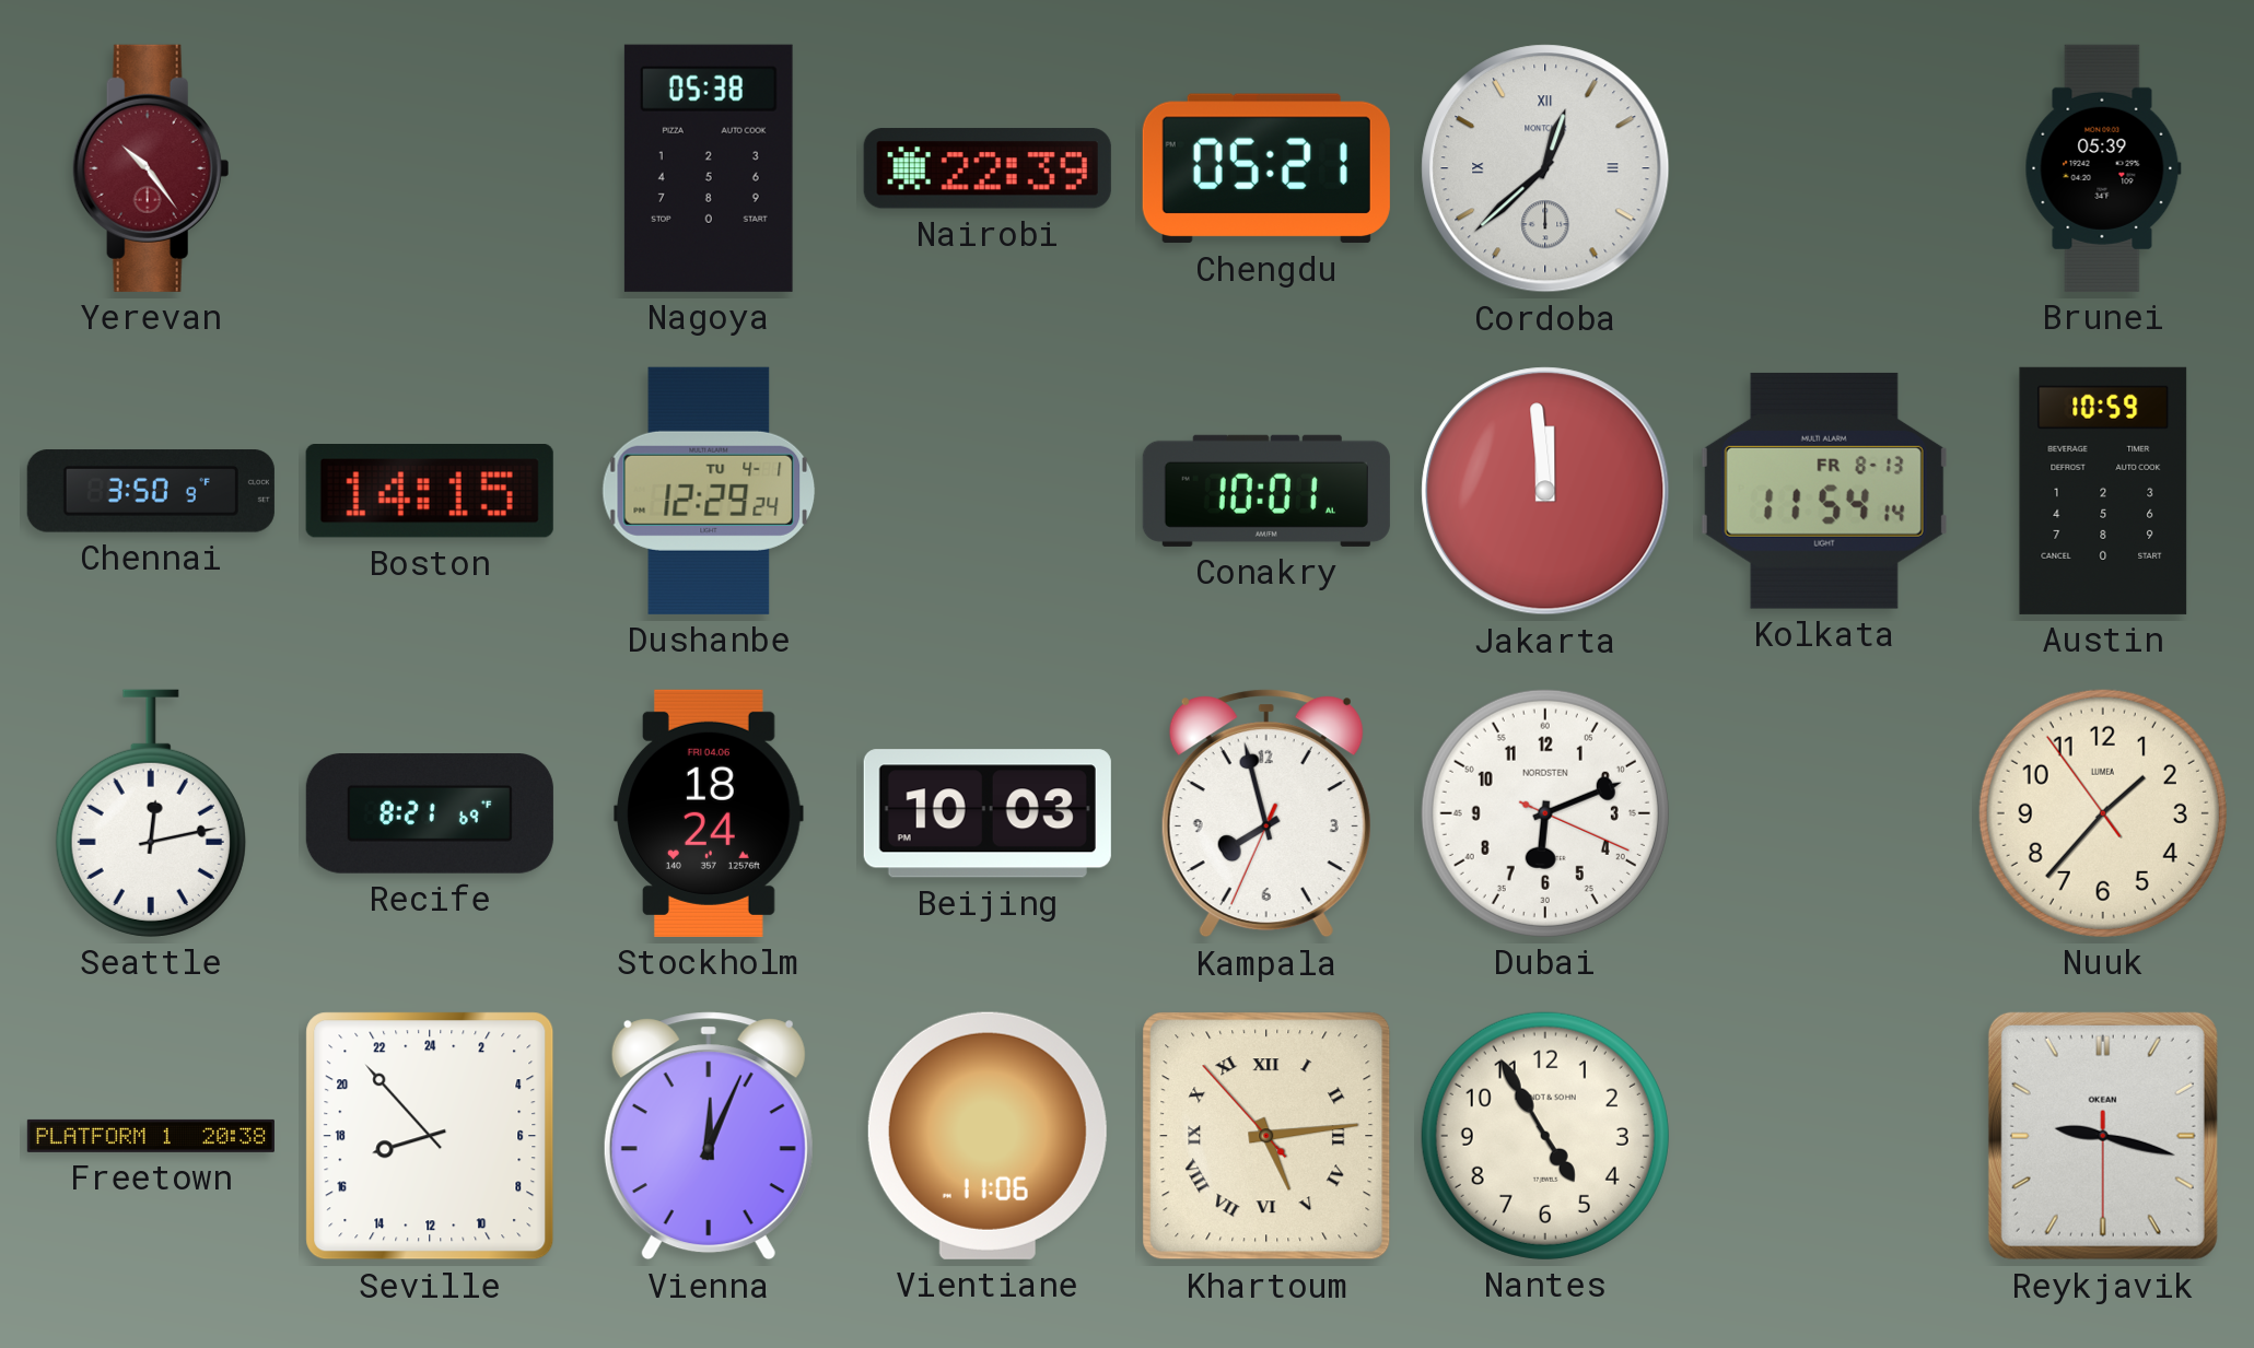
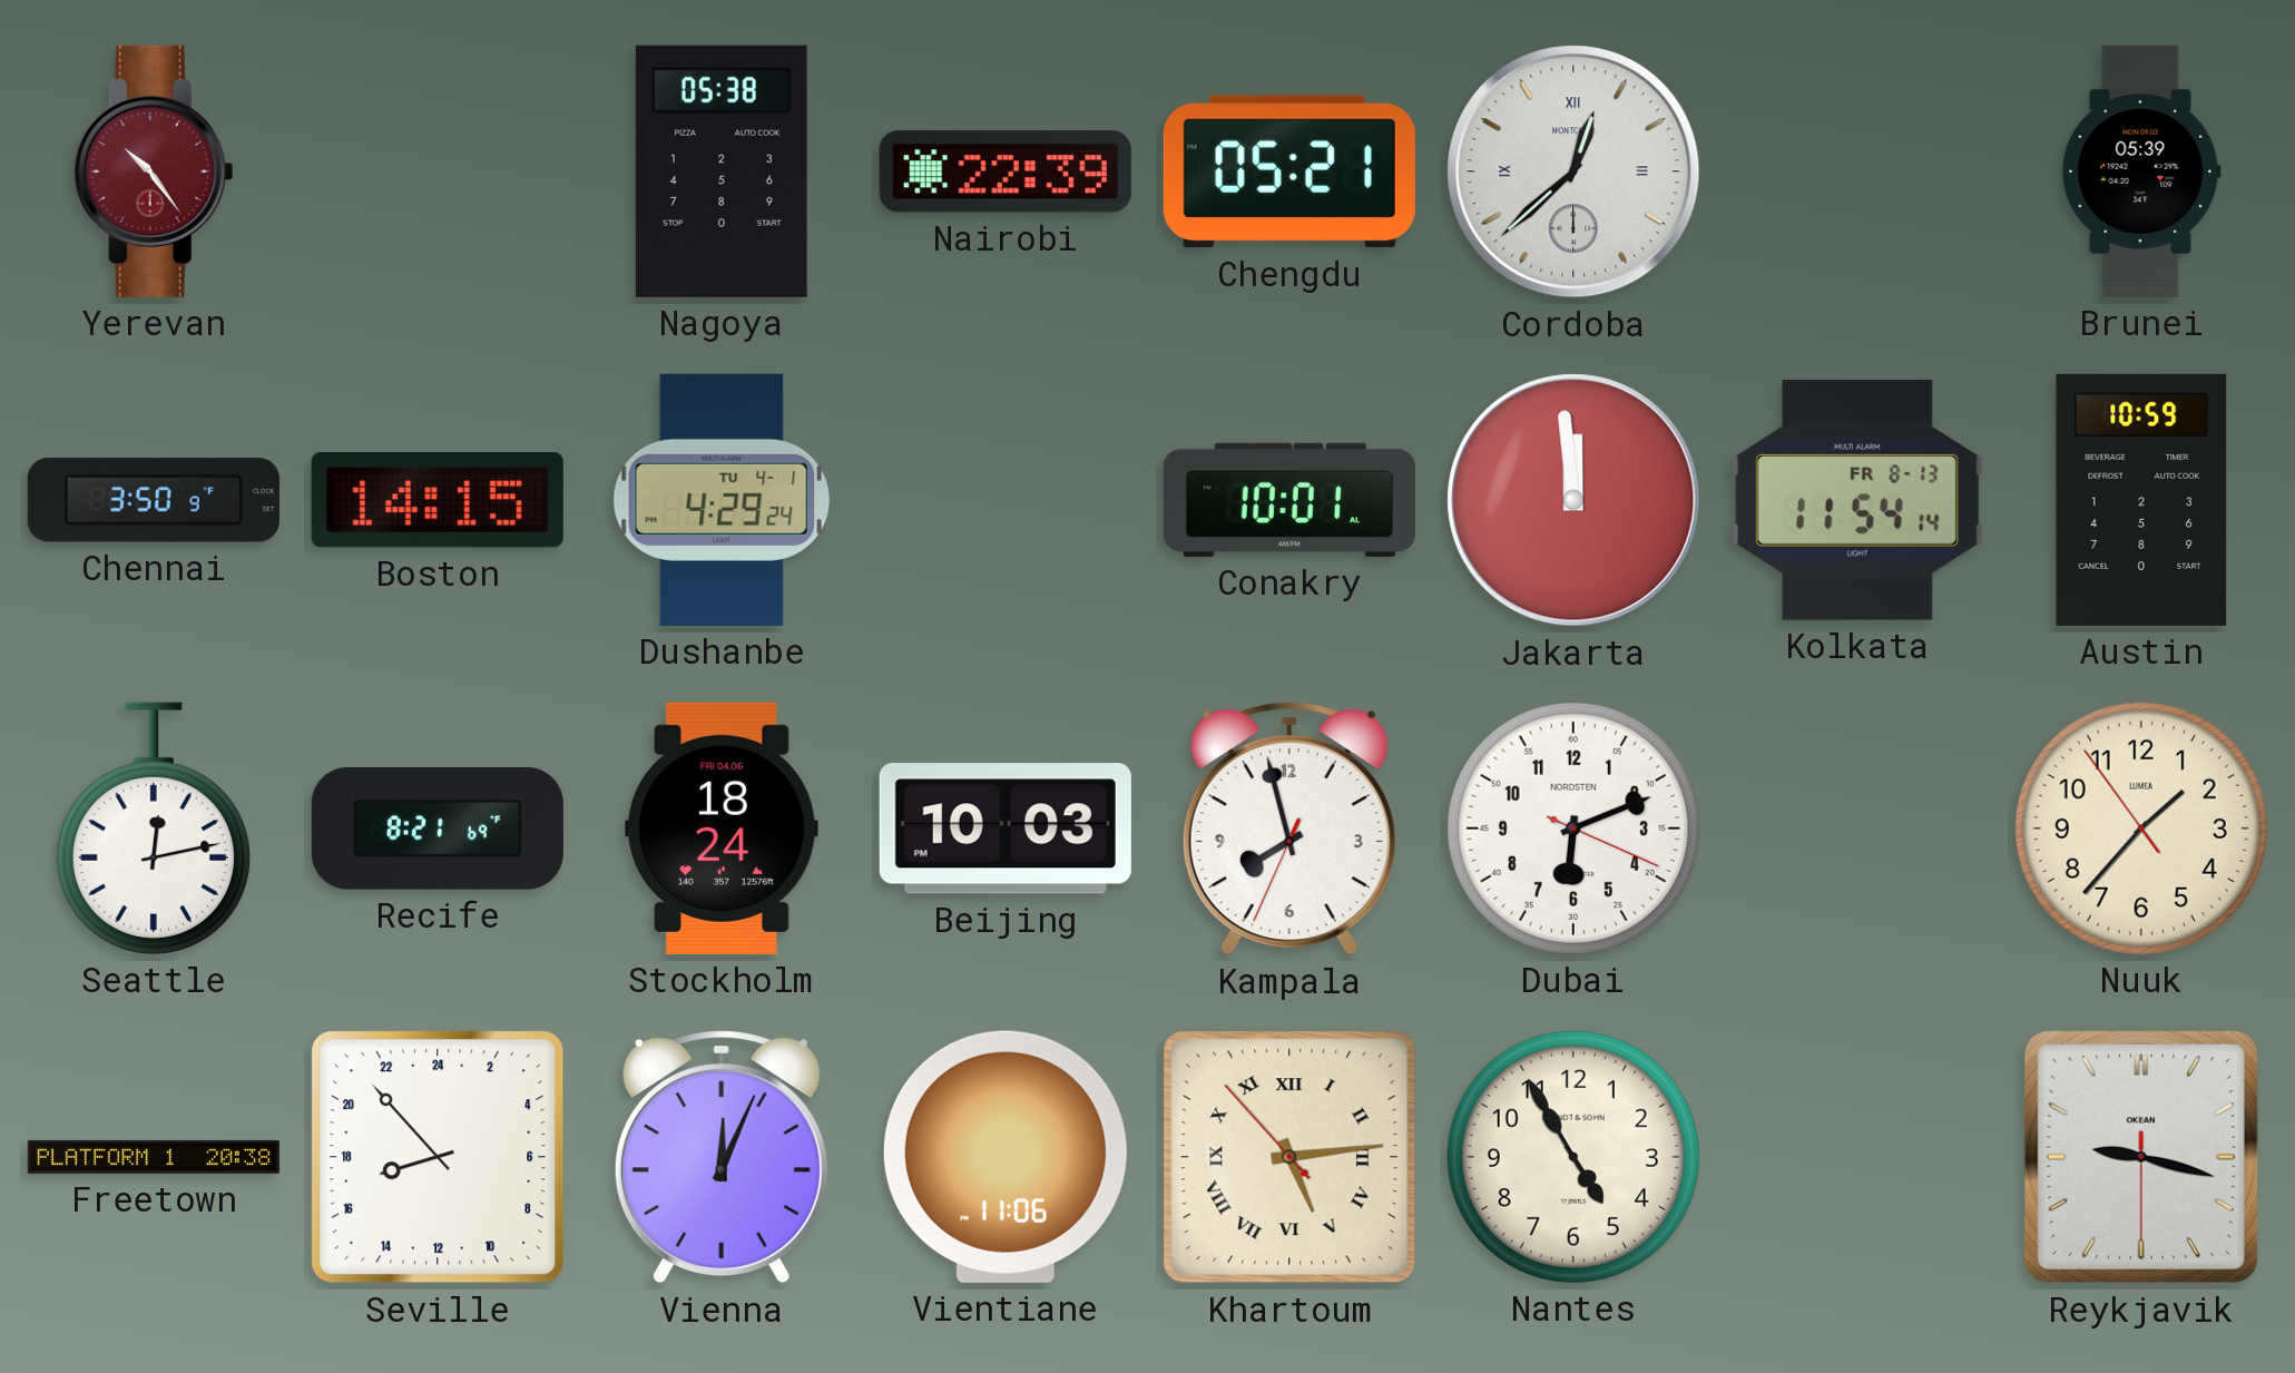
Dushanbe: 12:29 -> 4:29
